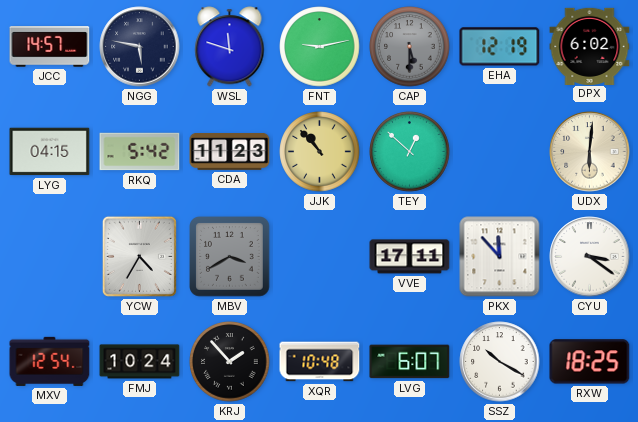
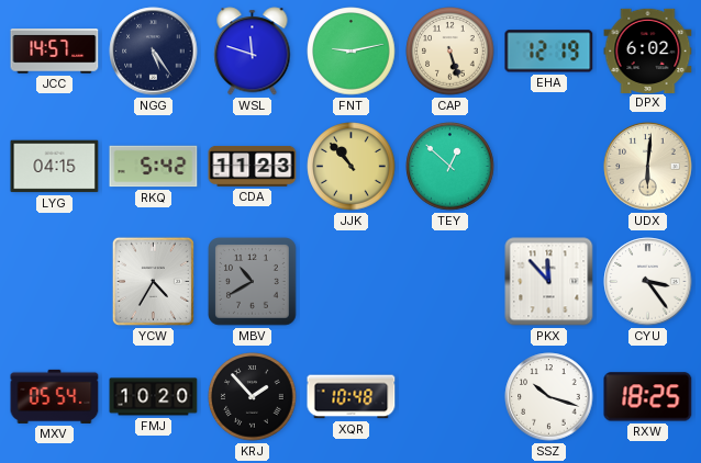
NGG: 5:47 -> 5:24
CAP: 5:30 -> 5:27
CAP dial: grey -> cream
MBV: 3:40 -> 10:40
VVE: 17:11 -> none
CYU: 3:21 -> 3:24
MXV: 12:54 -> 05:54
FMJ: 10:24 -> 10:20
LVG: 6:07 -> none
SSZ: 10:20 -> 10:18
